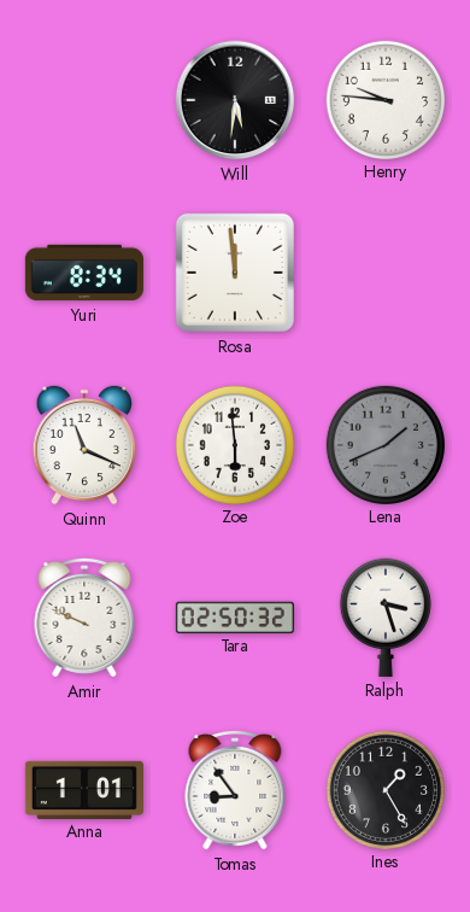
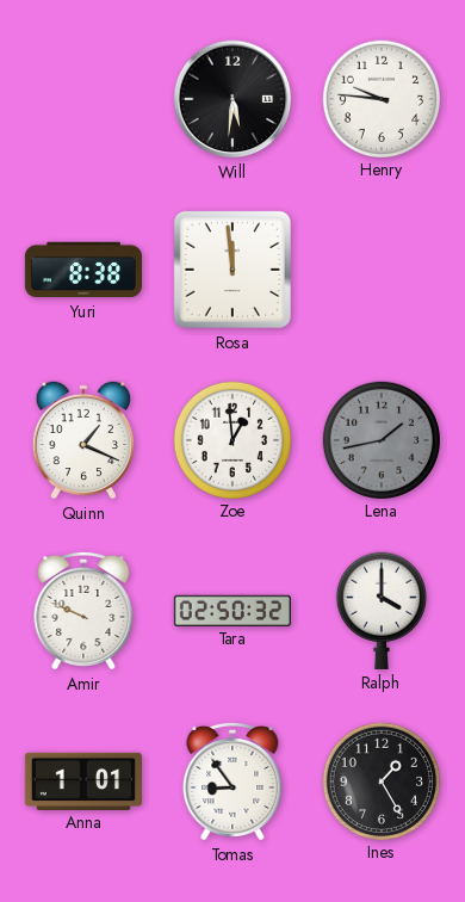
Yuri: 8:34 -> 8:38
Quinn: 11:19 -> 1:19
Zoe: 5:59 -> 12:59
Lena: 1:41 -> 1:43
Ralph: 3:27 -> 4:00
